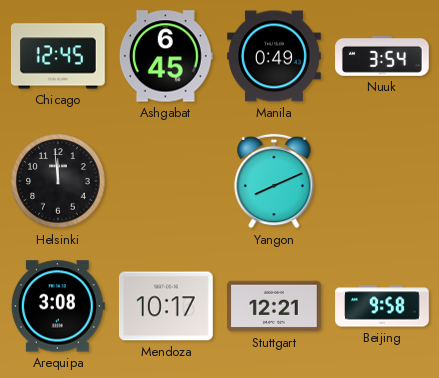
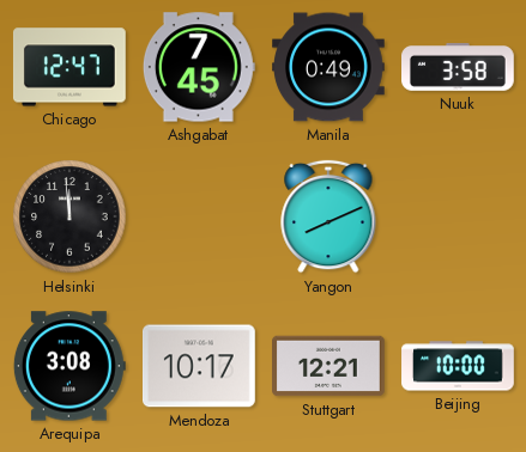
Chicago: 12:45 -> 12:47
Ashgabat: 6:45 -> 7:45
Nuuk: 3:54 -> 3:58
Beijing: 9:58 -> 10:00
